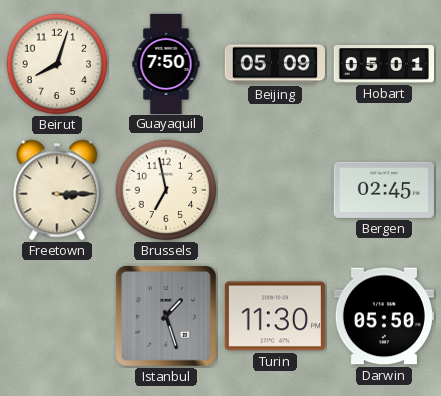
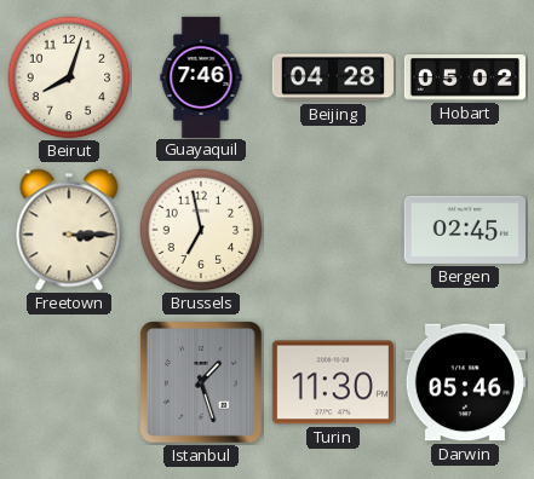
Guayaquil: 7:50 -> 7:46
Beijing: 05:09 -> 04:28
Hobart: 05:01 -> 05:02
Darwin: 05:50 -> 05:46
